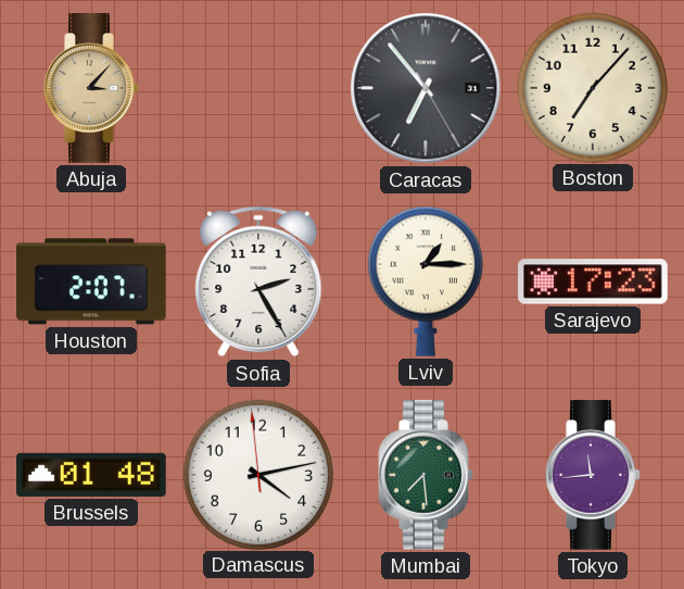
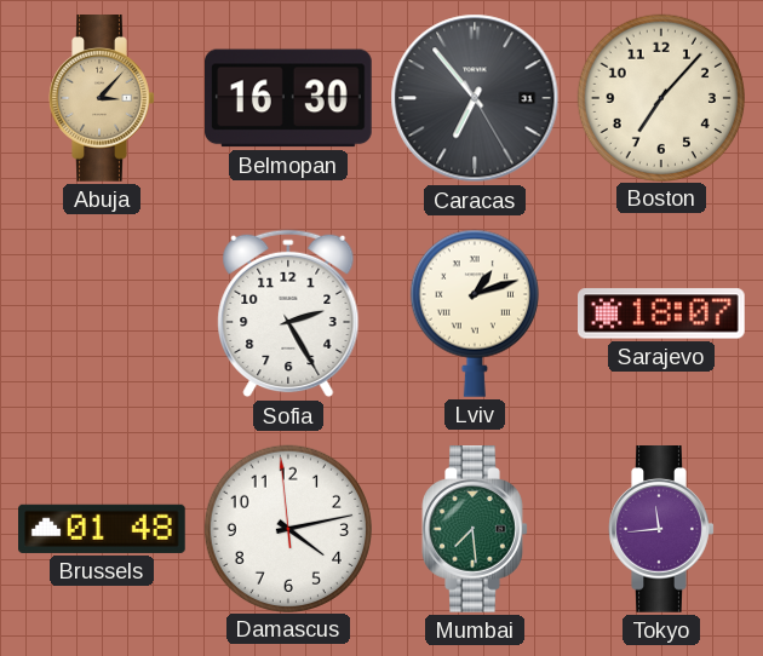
Belmopan: none -> 16:30
Houston: 2:07 -> none
Lviv: 1:15 -> 1:12
Sarajevo: 17:23 -> 18:07
